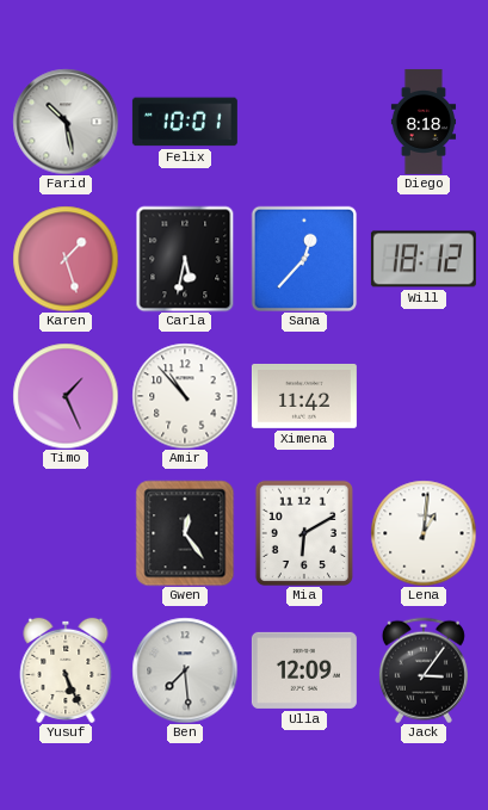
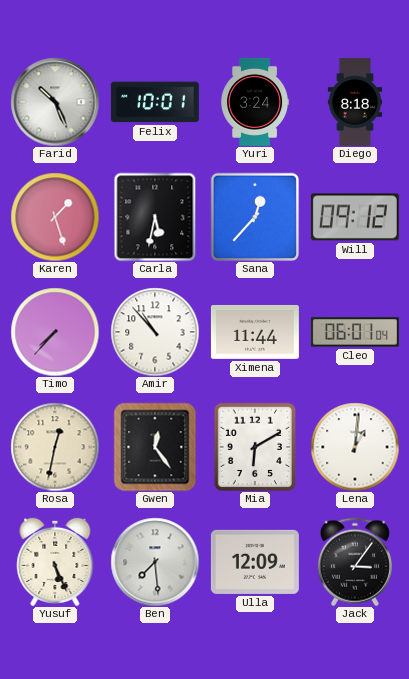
Farid: 10:28 -> 10:26
Yuri: none -> 3:24
Will: 18:12 -> 09:12
Timo: 1:26 -> 7:37
Ximena: 11:42 -> 11:44
Cleo: none -> 06:01
Rosa: none -> 12:32
